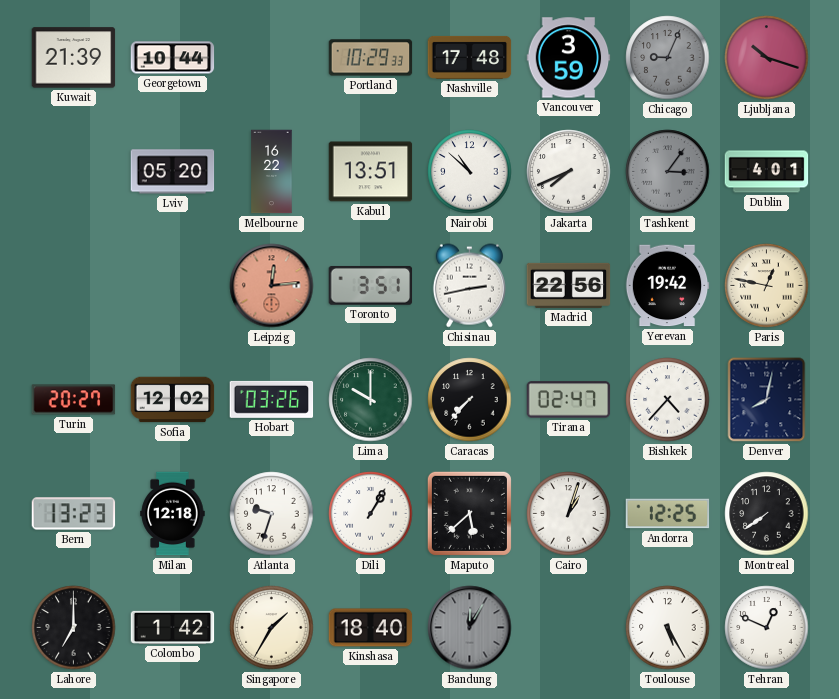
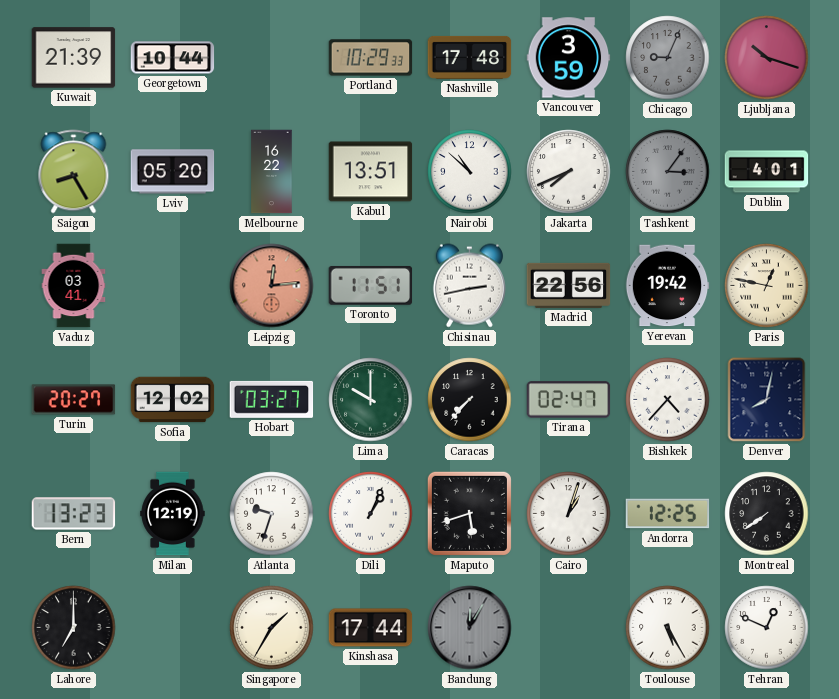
Saigon: none -> 8:25
Vaduz: none -> 03:41
Toronto: 3:51 -> 11:51
Hobart: 03:26 -> 03:27
Milan: 12:18 -> 12:19
Dili: 1:05 -> 1:04
Maputo: 5:38 -> 5:42
Colombo: 1:42 -> none
Kinshasa: 18:40 -> 17:44
